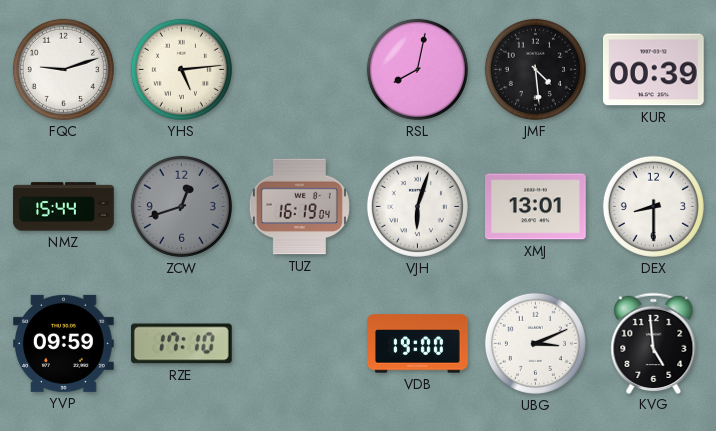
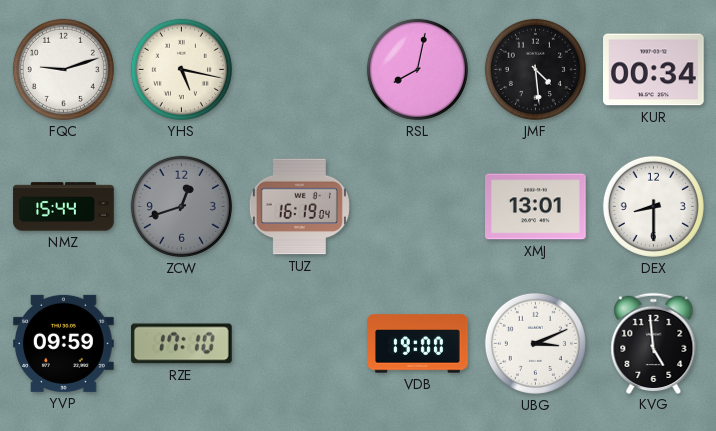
YHS: 5:14 -> 5:17
KUR: 00:39 -> 00:34
VJH: 6:03 -> none
